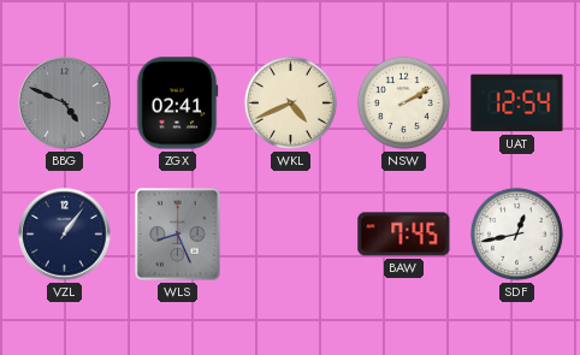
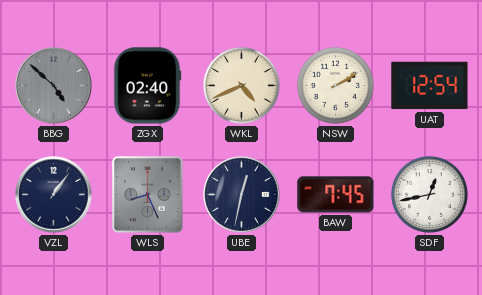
BBG: 4:49 -> 4:52
ZGX: 02:41 -> 02:40
UBE: none -> 12:32
